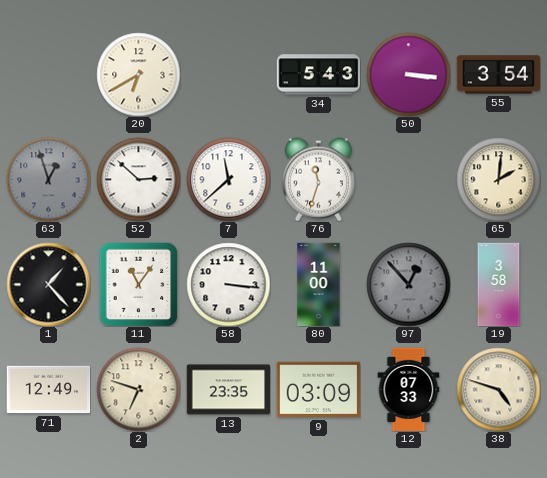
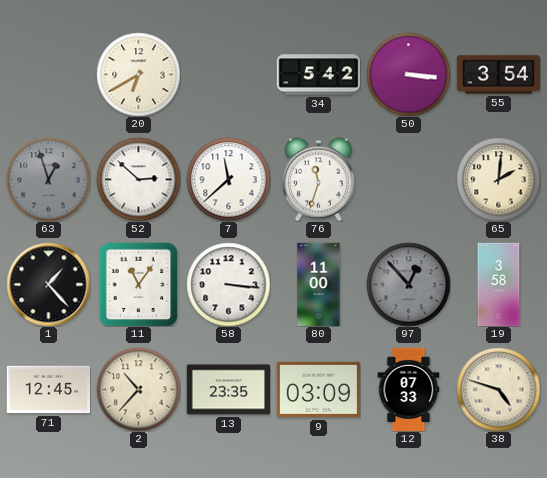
34: 5:43 -> 5:42
71: 12:49 -> 12:45
2: 6:48 -> 10:37
